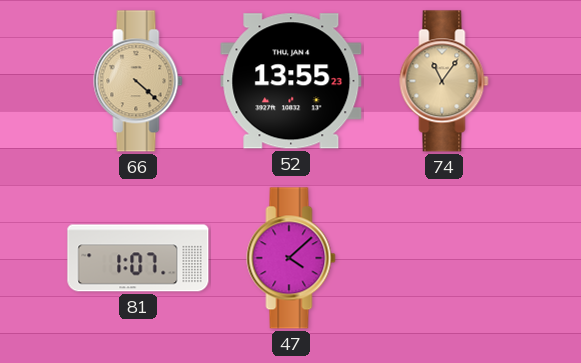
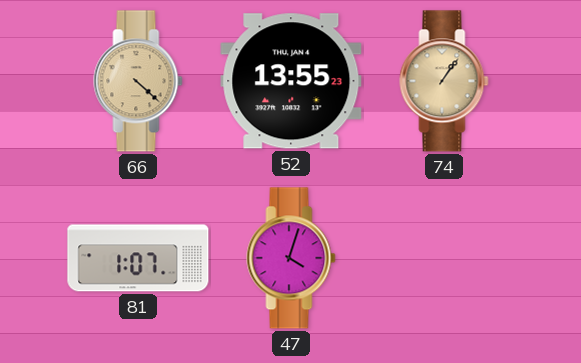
74: 11:06 -> 1:06
47: 4:08 -> 4:03
